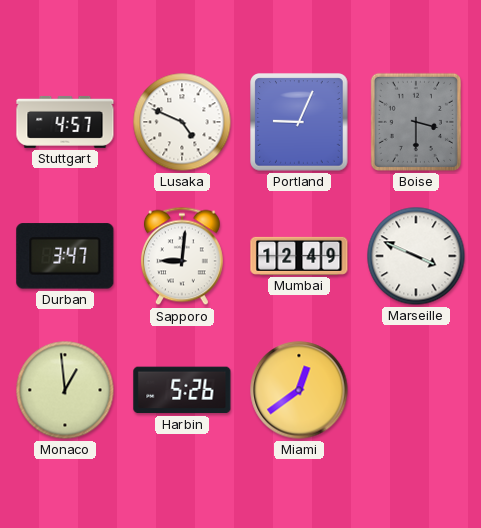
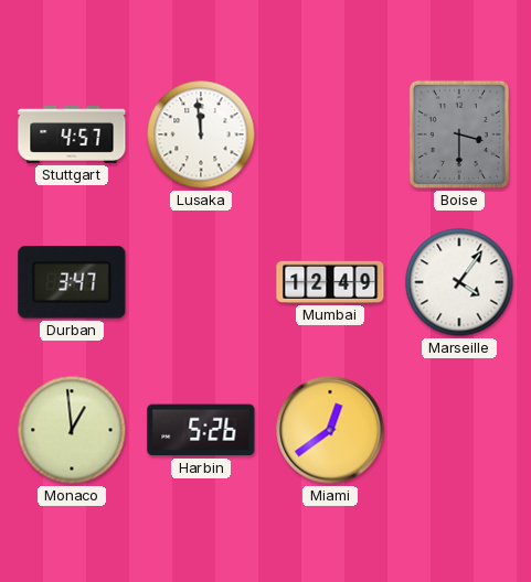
Lusaka: 4:49 -> 11:59
Portland: 9:04 -> none
Sapporo: 9:01 -> none
Marseille: 3:49 -> 4:06
